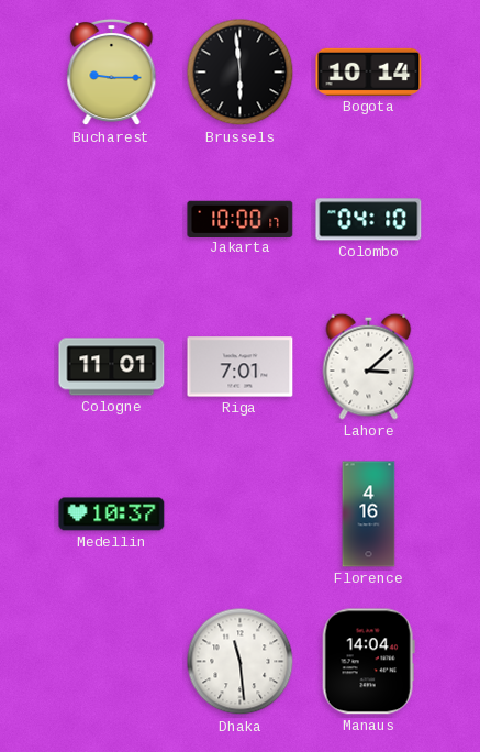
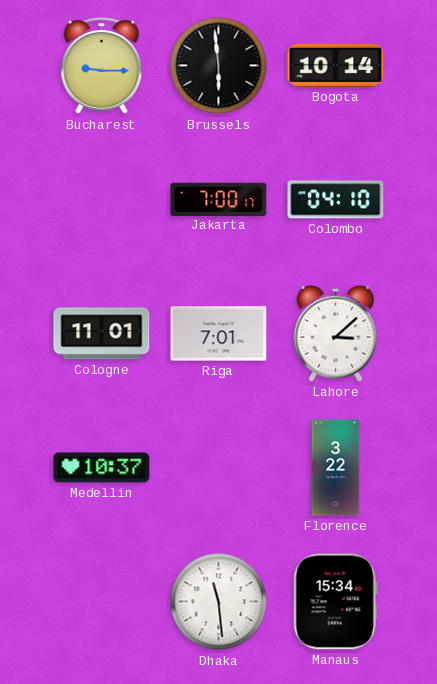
Jakarta: 10:00 -> 7:00
Florence: 4:16 -> 3:22
Manaus: 14:04 -> 15:34
